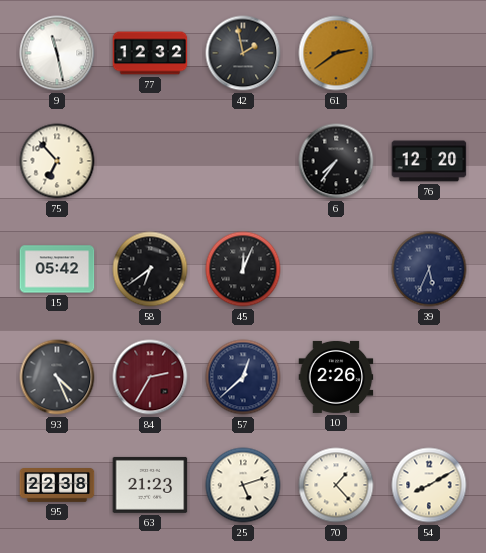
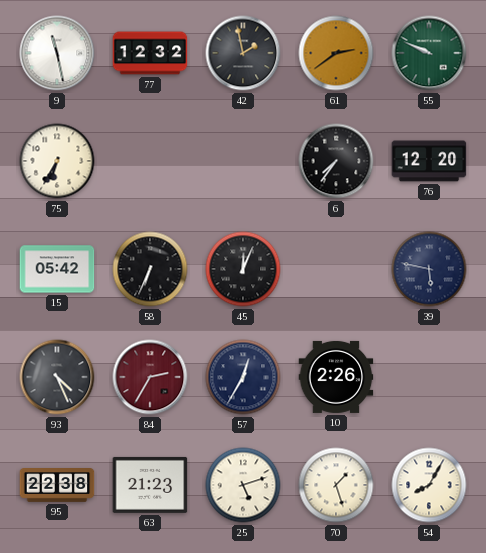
55: none -> 9:49
75: 6:53 -> 6:35
58: 6:39 -> 6:34
39: 5:34 -> 5:47
57: 12:38 -> 12:35
70: 1:23 -> 1:27
54: 8:10 -> 8:05
